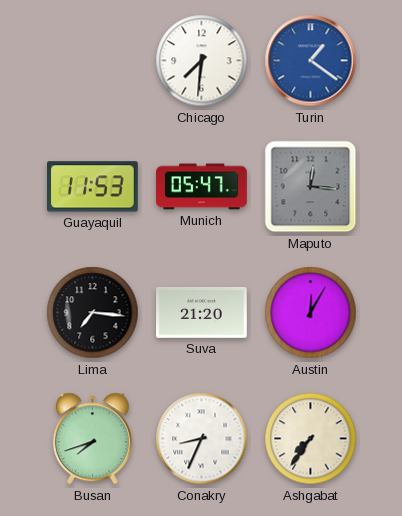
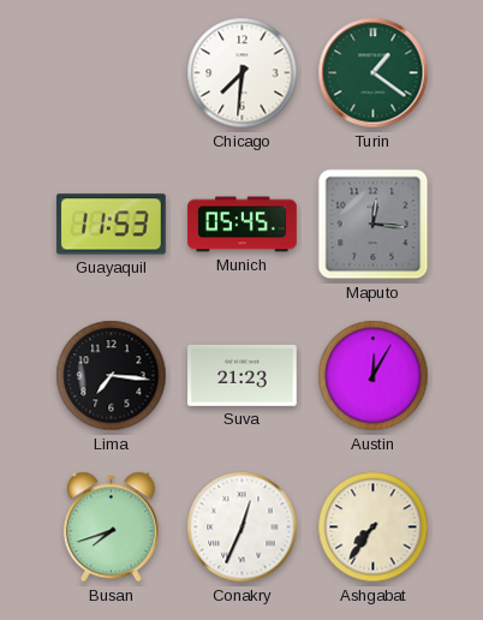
Turin dial: blue -> green
Munich: 05:47 -> 05:45
Suva: 21:20 -> 21:23
Conakry: 8:34 -> 12:34
